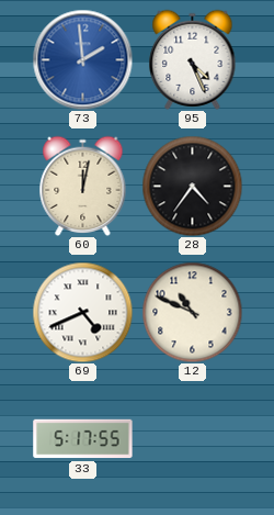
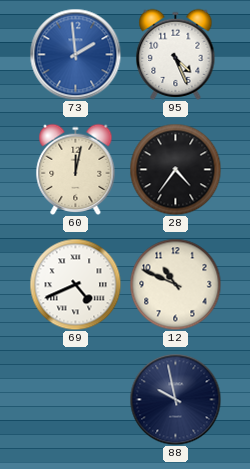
33: 5:17 -> none
88: none -> 9:58
